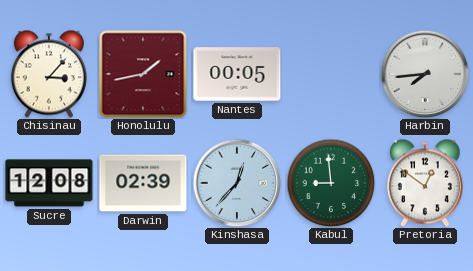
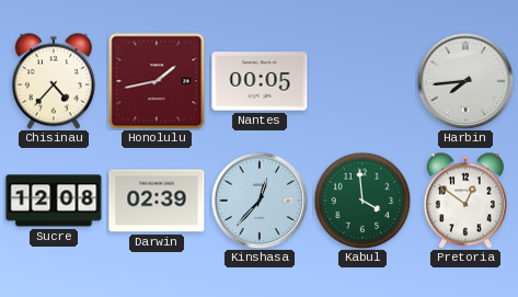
Chisinau: 3:07 -> 4:37
Kabul: 8:59 -> 3:59
